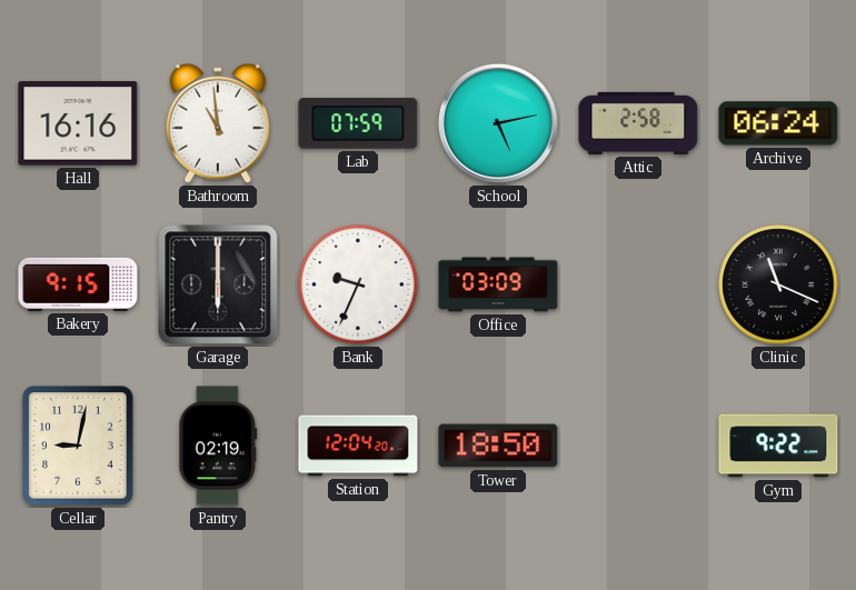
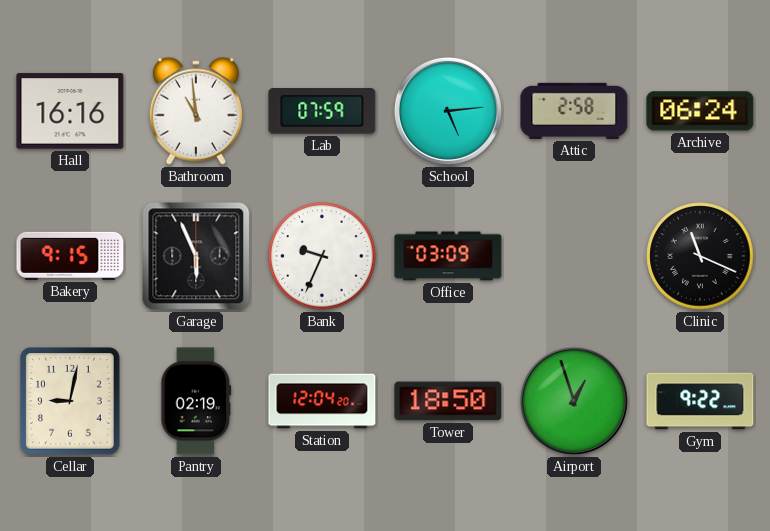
School: 5:13 -> 5:14
Garage: 6:00 -> 5:56
Airport: none -> 12:57
